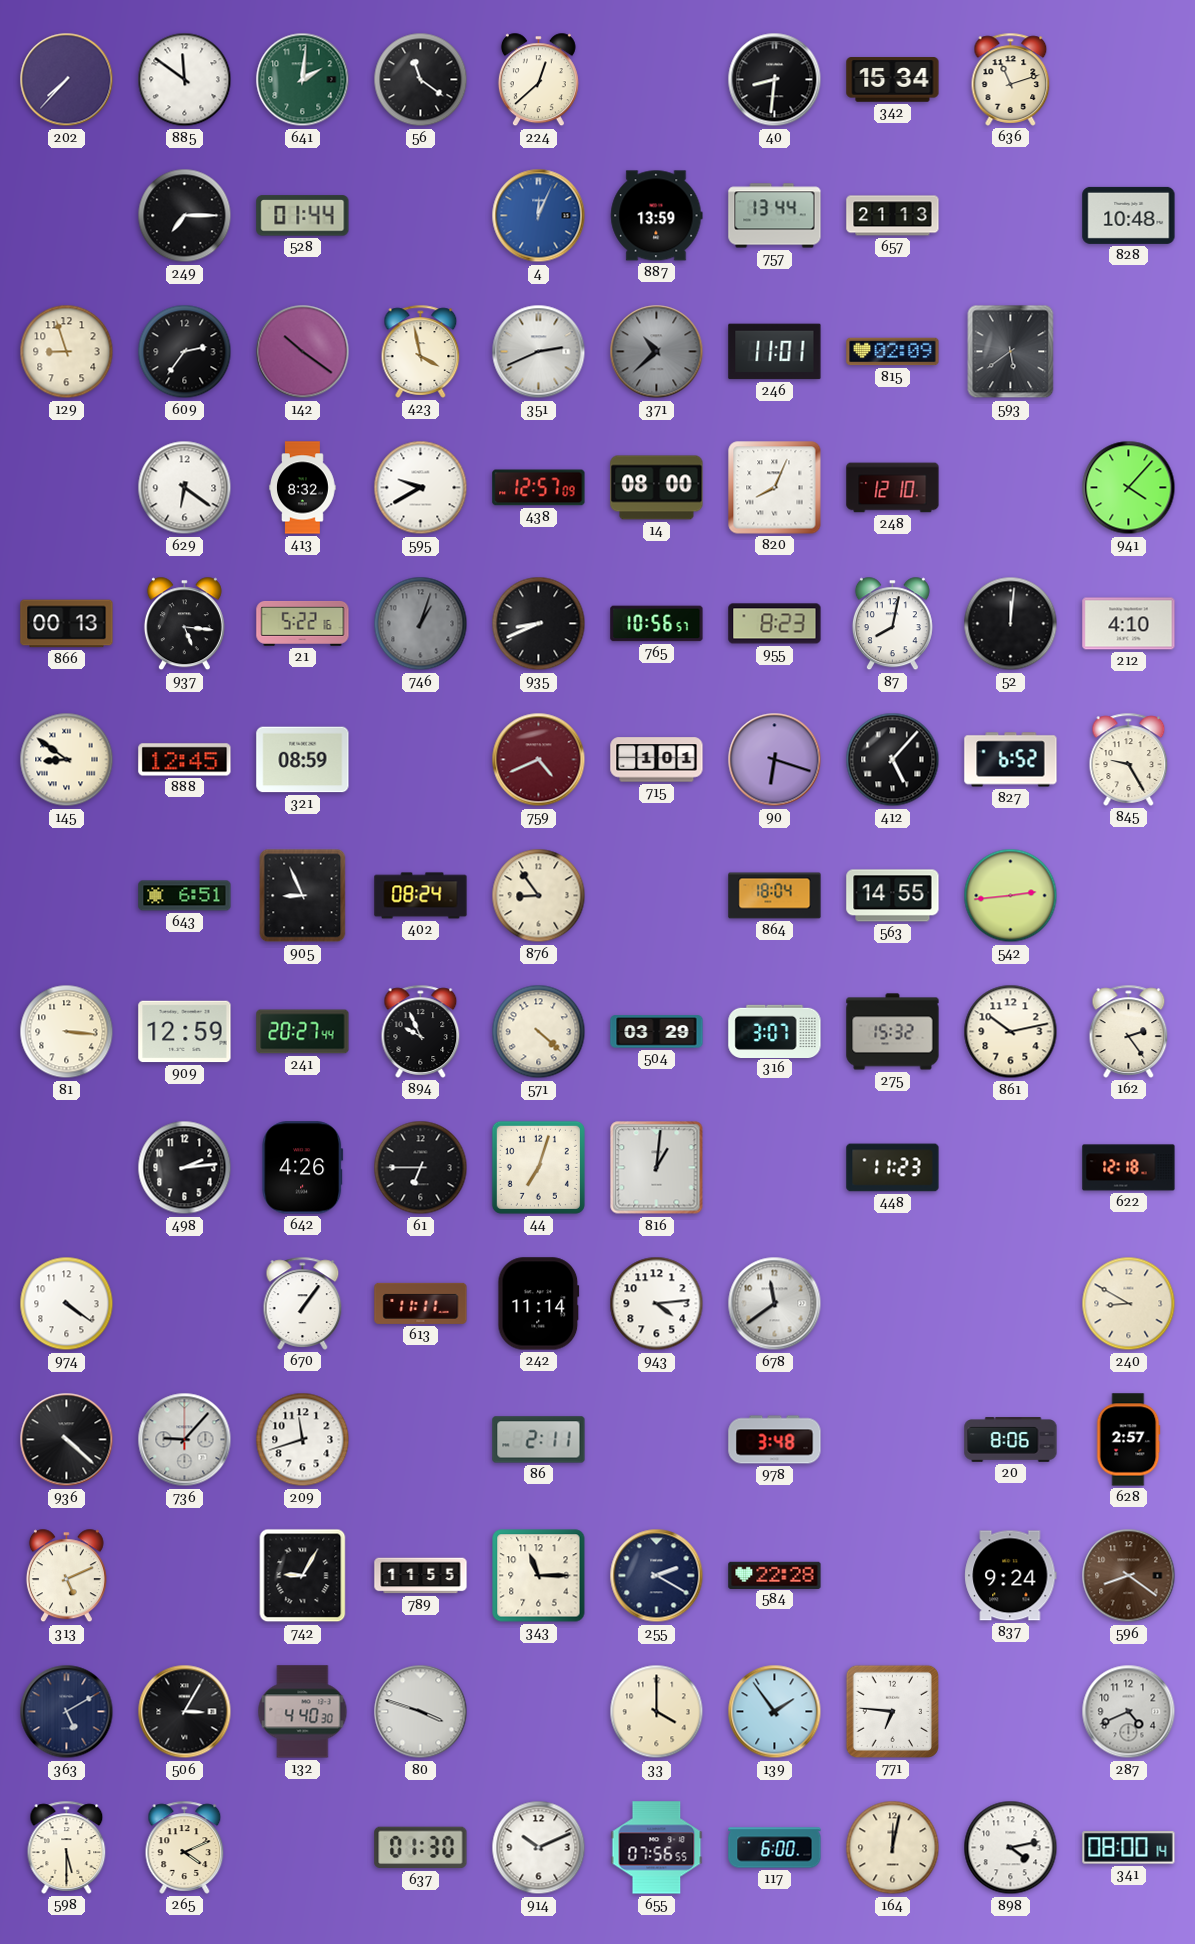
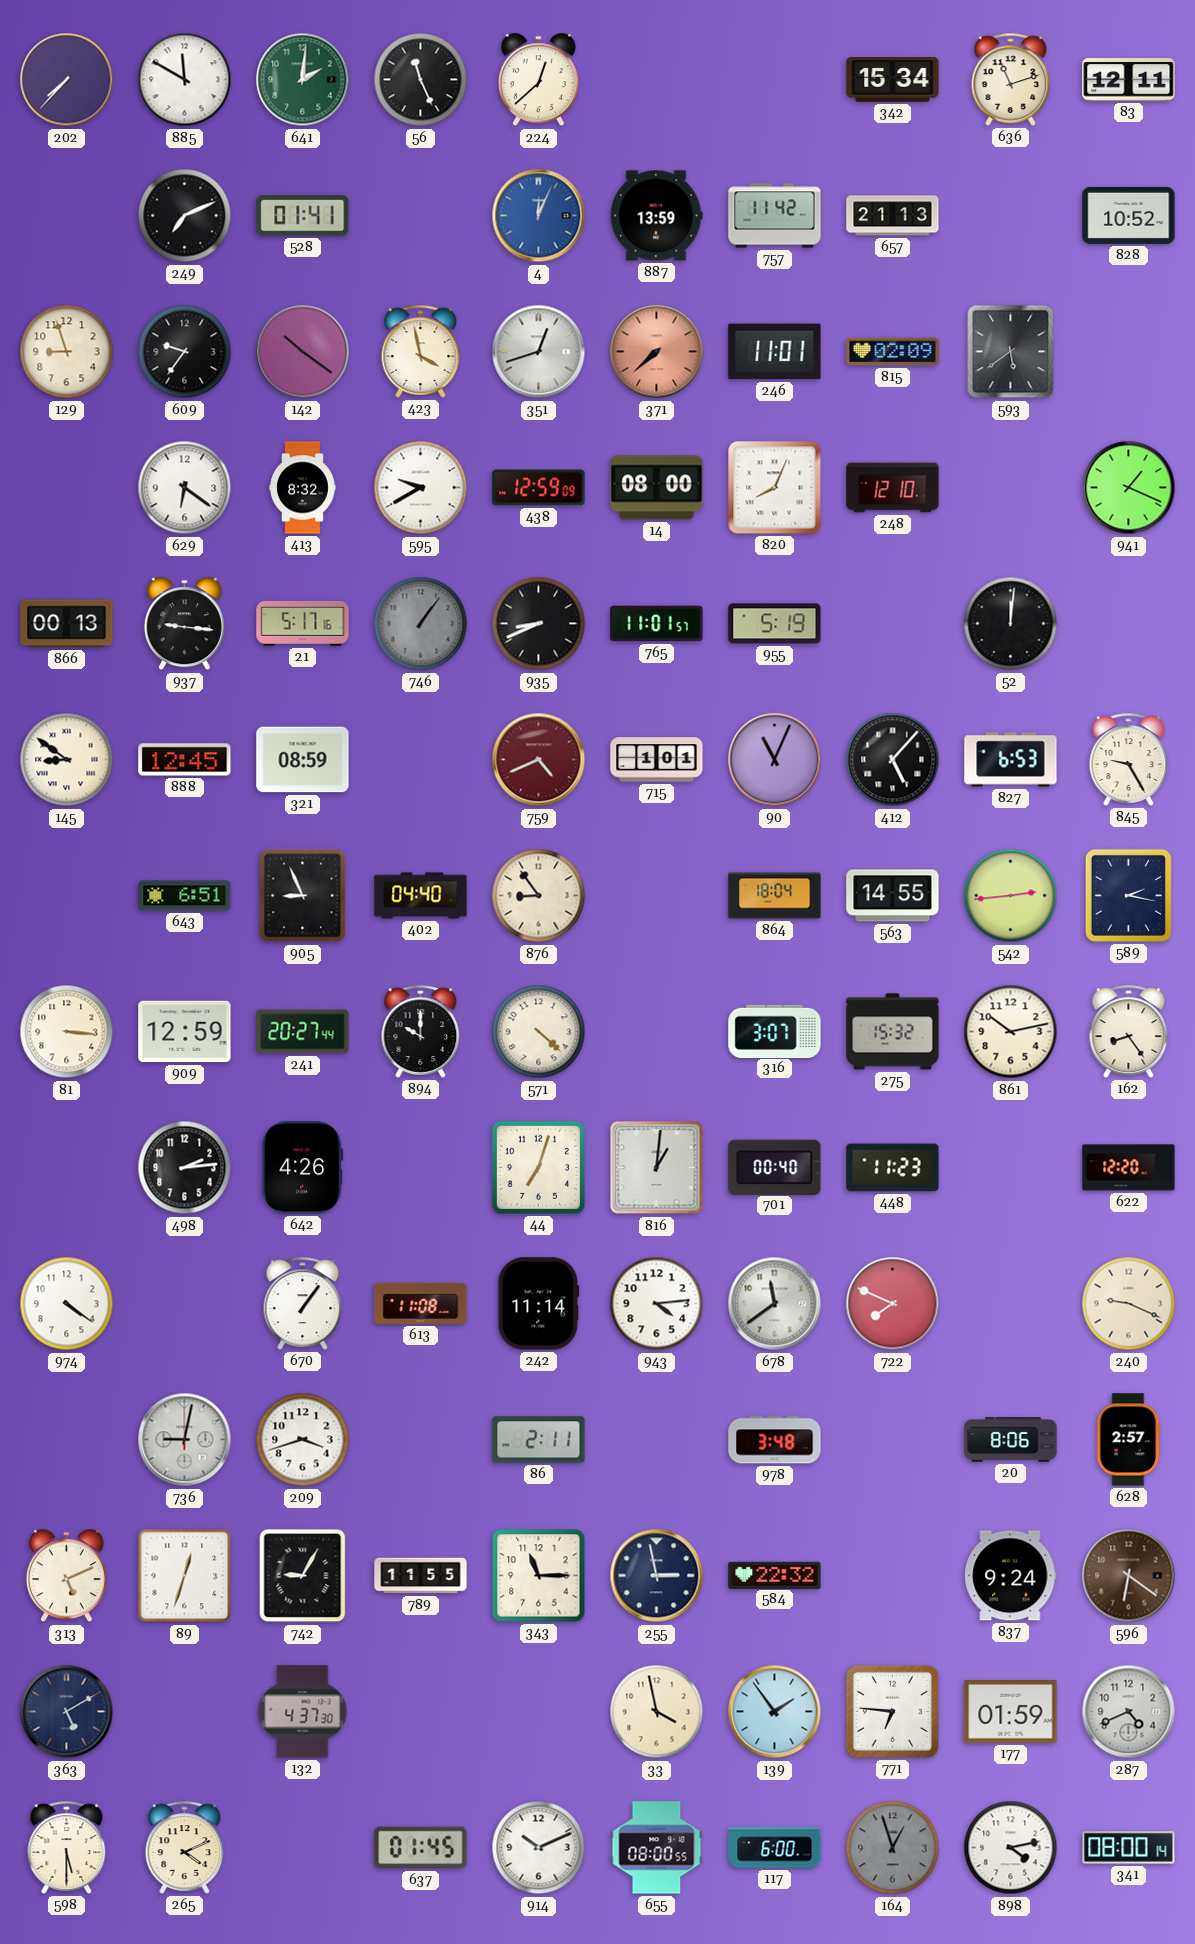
885: 11:51 -> 11:50
56: 11:21 -> 11:26
40: 8:31 -> none
83: none -> 12:11
249: 7:15 -> 7:11
528: 01:44 -> 01:41
757: 13:44 -> 11:42
828: 10:48 -> 10:52
609: 2:36 -> 9:36
351: 2:41 -> 12:42
371: 10:38 -> 7:38
371 dial: grey -> salmon
438: 12:57 -> 12:59
941: 4:07 -> 1:19
937: 5:16 -> 9:16
21: 5:22 -> 5:17
746: 1:03 -> 1:06
765: 10:56 -> 11:01
955: 8:23 -> 5:19
87: 8:02 -> none
212: 4:10 -> none
90: 6:18 -> 11:04
827: 6:52 -> 6:53
402: 08:24 -> 04:40
589: none -> 2:17
894: 9:56 -> 10:00
504: 03:29 -> none
162: 2:24 -> 8:24
61: 6:45 -> none
701: none -> 00:40
622: 12:18 -> 12:20
613: 11:11 -> 11:08
722: none -> 7:49
240: 8:50 -> 9:19
936: 4:22 -> none
736: 9:07 -> 9:02
209: 11:42 -> 3:42
89: none -> 12:33
255: 2:20 -> 2:58
584: 22:28 -> 22:32
596: 8:21 -> 6:21
506: 3:05 -> none
132: 4:40 -> 4:37
80: 3:48 -> none
33: 4:00 -> 3:58
177: none -> 01:59
637: 01:30 -> 01:45
655: 07:56 -> 08:00
164: 12:02 -> 12:57
164 dial: cream -> grey
